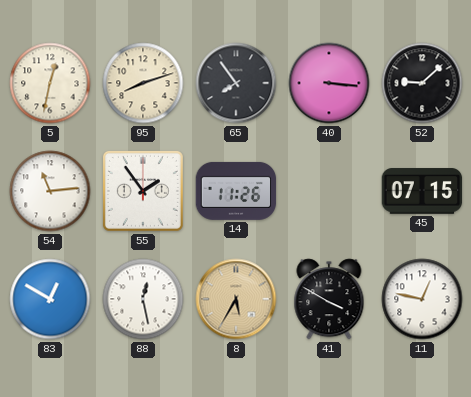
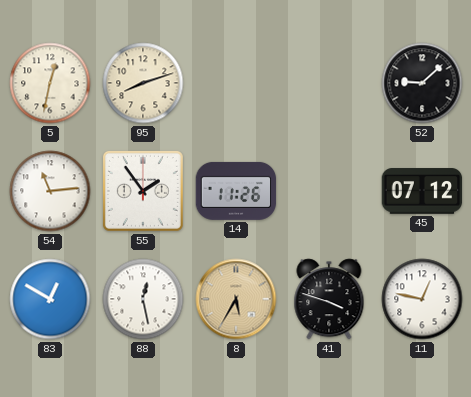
65: 7:54 -> none
40: 3:16 -> none
45: 07:15 -> 07:12
41: 3:50 -> 3:48
